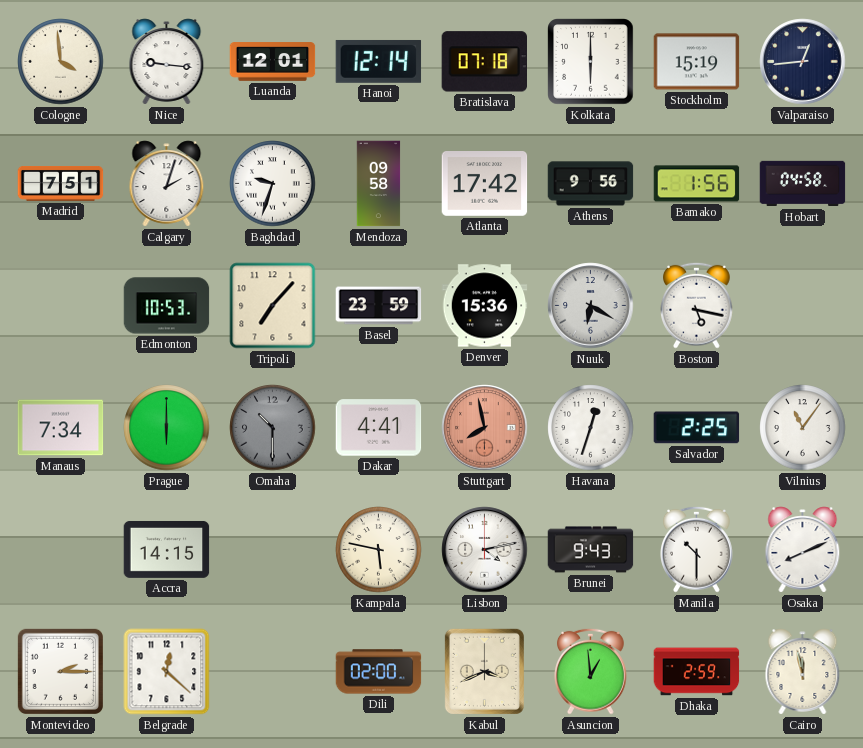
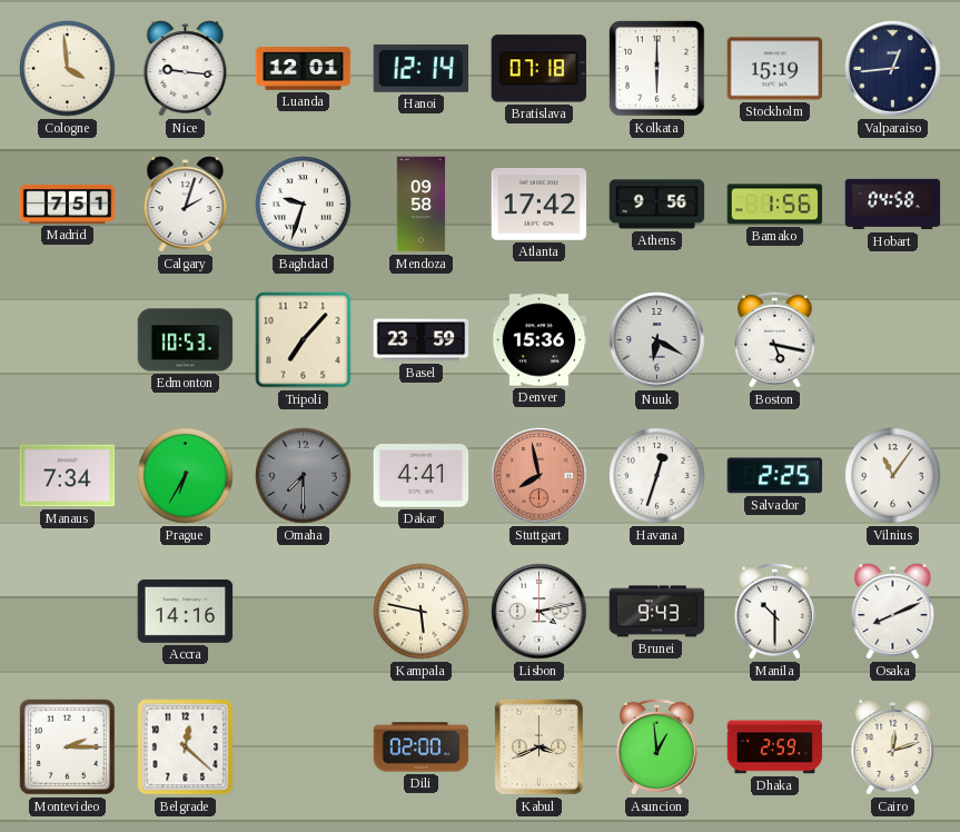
Prague: 6:00 -> 6:35
Omaha: 10:30 -> 7:30
Accra: 14:15 -> 14:16
Cairo: 11:58 -> 12:12
